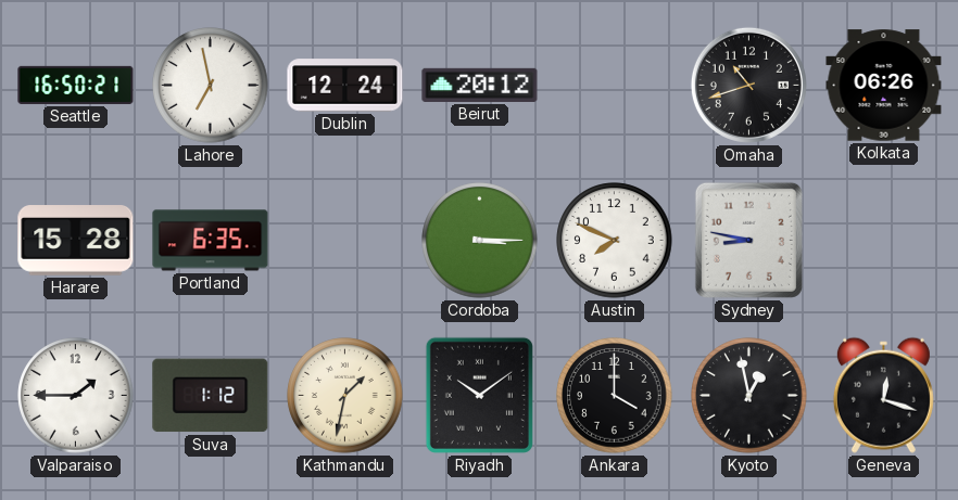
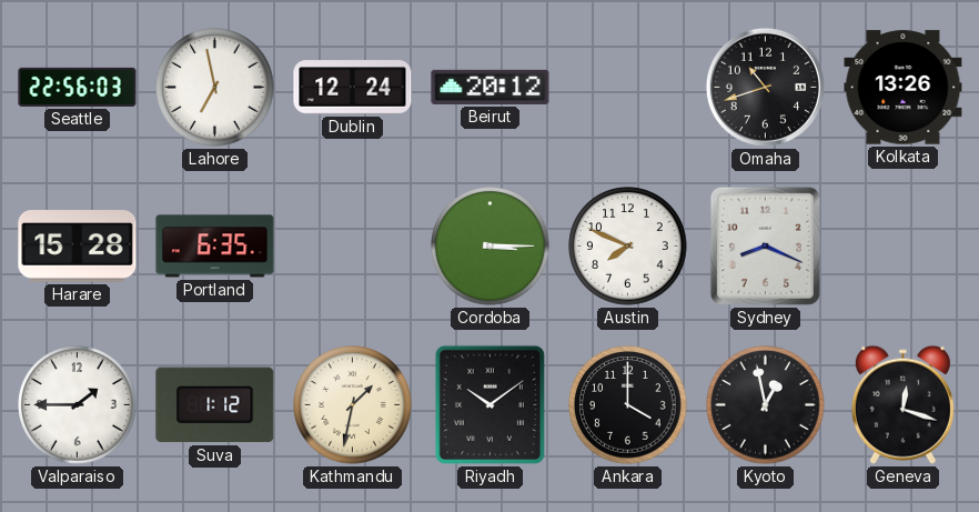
Seattle: 16:50 -> 22:56
Kolkata: 06:26 -> 13:26
Sydney: 8:47 -> 8:19
